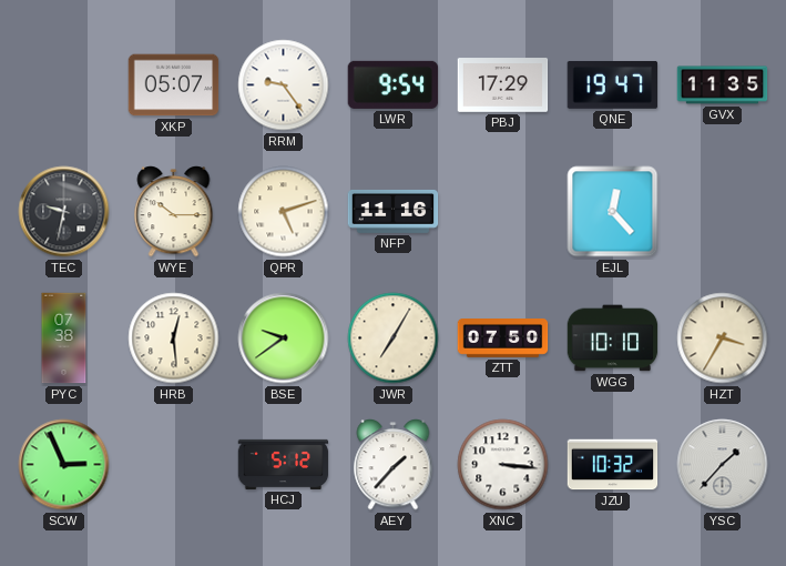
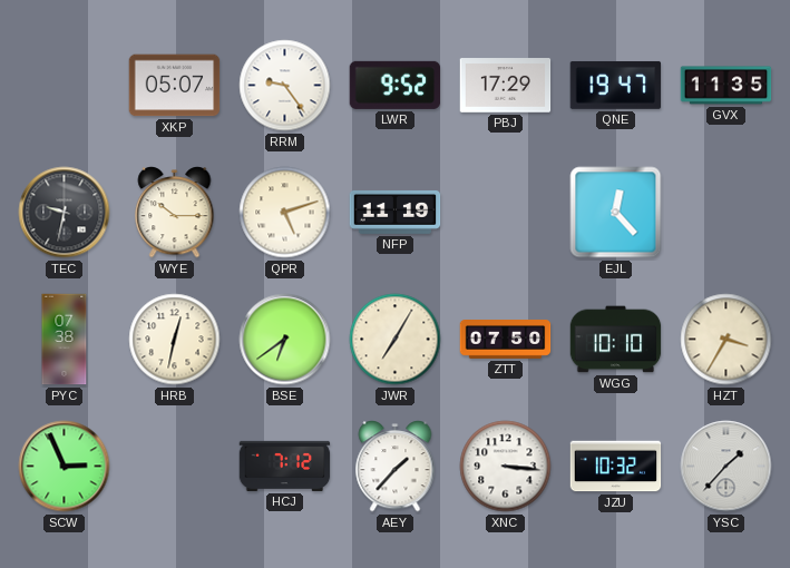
LWR: 9:54 -> 9:52
NFP: 11:16 -> 11:19
HRB: 12:29 -> 12:32
BSE: 9:39 -> 6:39
HCJ: 5:12 -> 7:12
